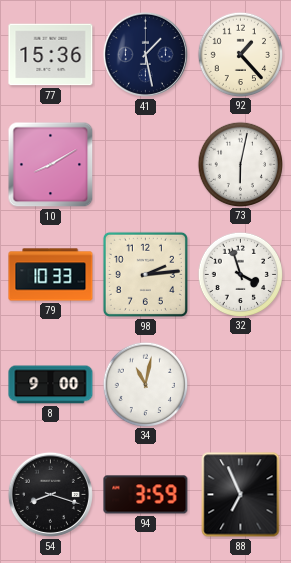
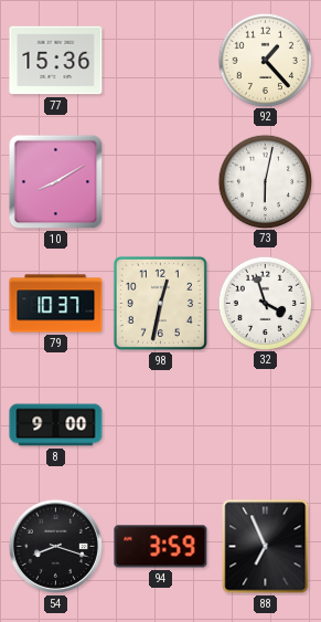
41: 1:28 -> none
79: 10:33 -> 10:37
98: 2:14 -> 12:32
34: 11:02 -> none
